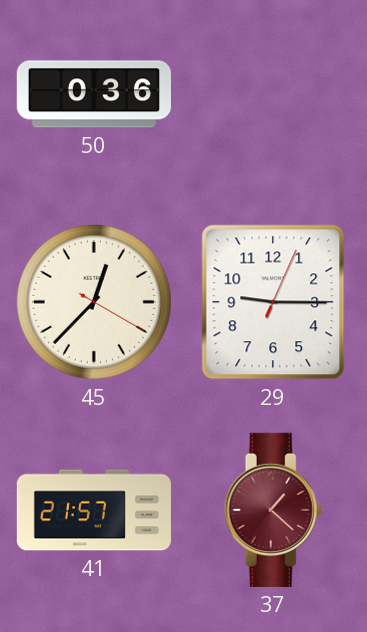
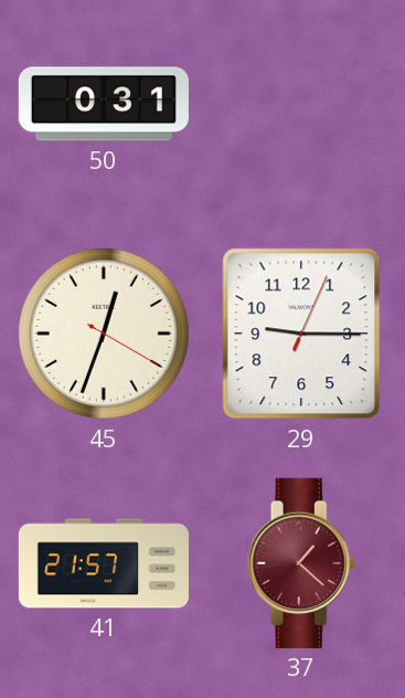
50: 0:36 -> 0:31
45: 12:37 -> 12:33
